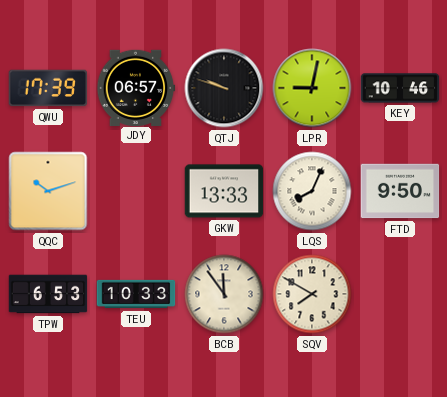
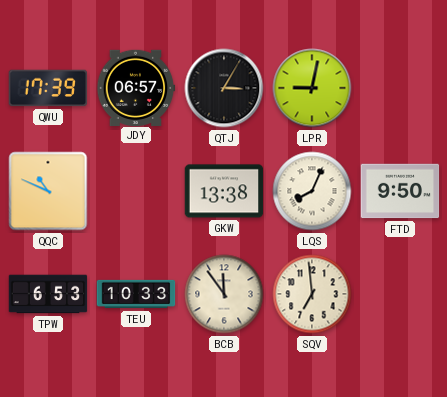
QTJ: 9:48 -> 3:05
KEY: 10:46 -> none
QQC: 10:12 -> 10:49
GKW: 13:33 -> 13:38
SQV: 7:50 -> 6:59
